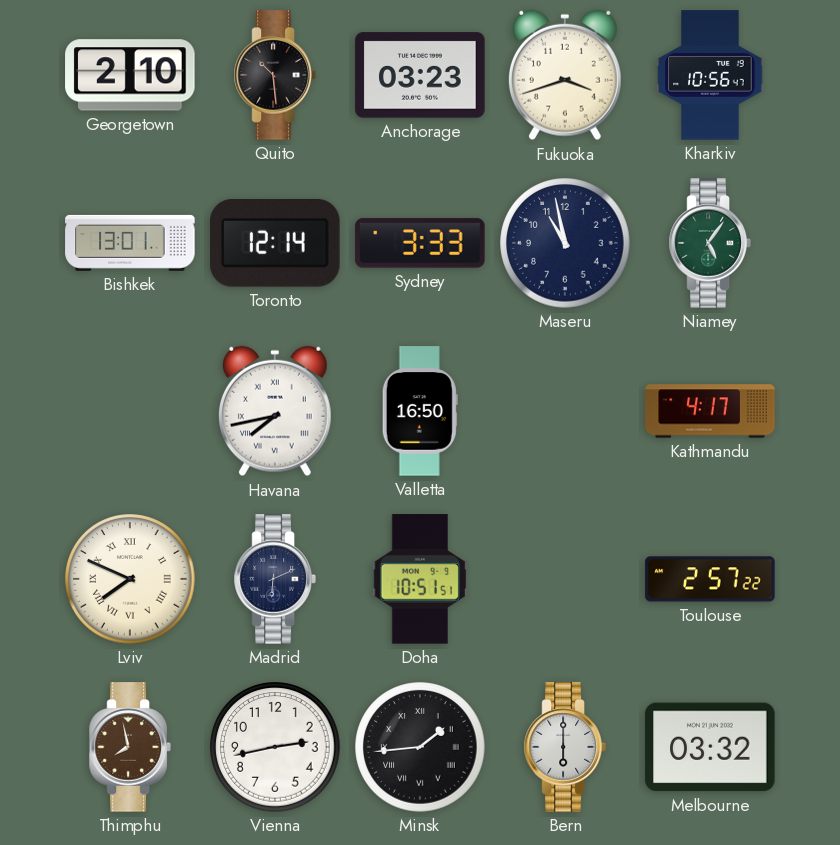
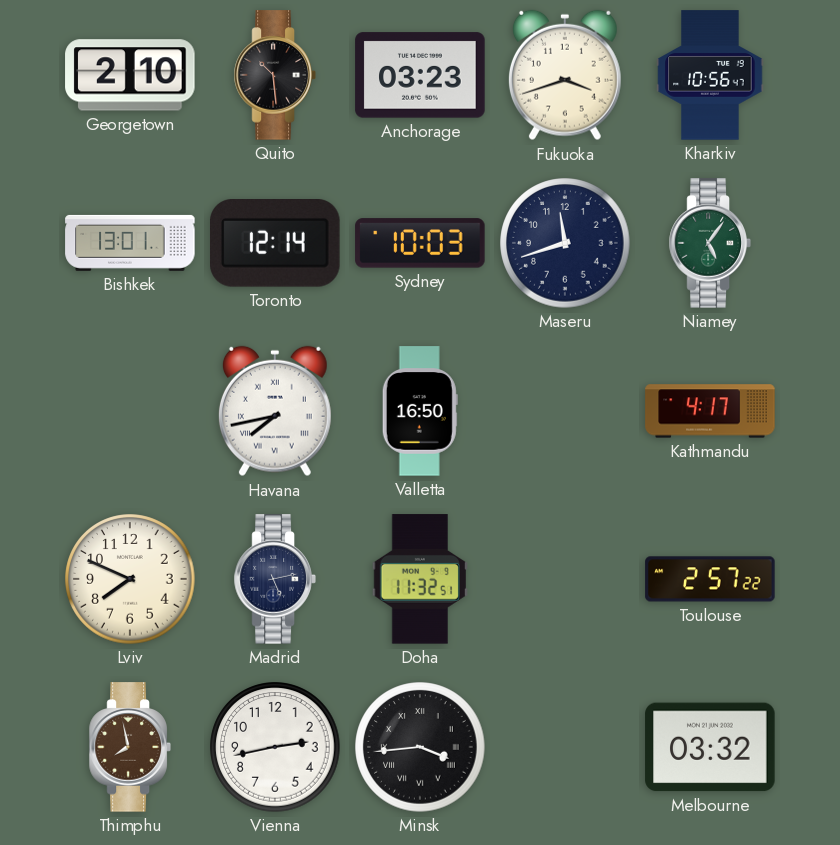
Sydney: 3:33 -> 10:03
Maseru: 10:58 -> 11:42
Lviv numerals: Roman -> Arabic
Madrid: 6:11 -> 5:13
Doha: 10:51 -> 11:32
Minsk: 1:44 -> 3:44
Bern: 6:00 -> none
